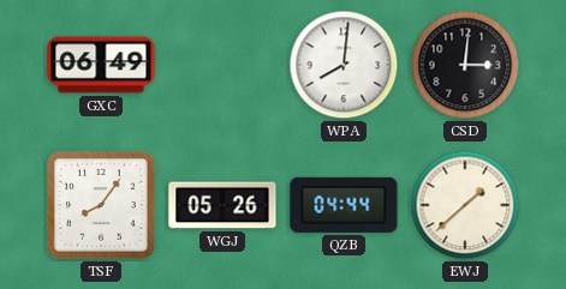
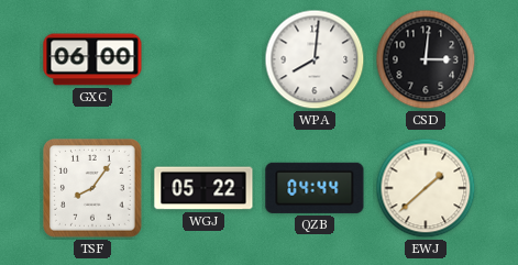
GXC: 06:49 -> 06:00
WGJ: 05:26 -> 05:22
